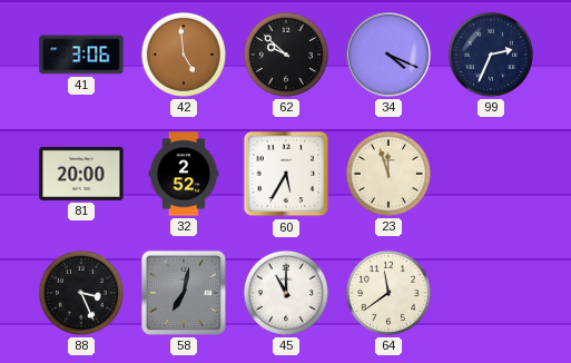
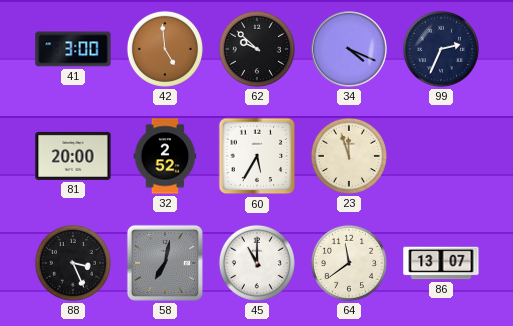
41: 3:06 -> 3:00
86: none -> 13:07
